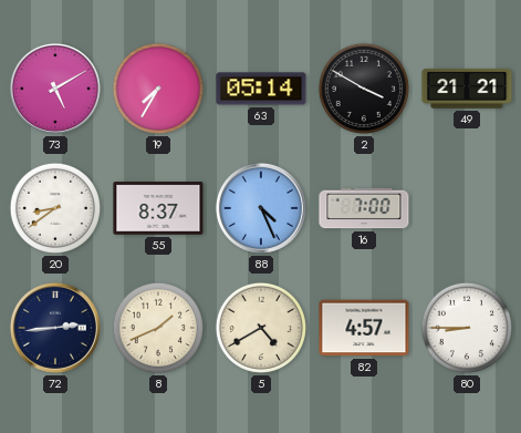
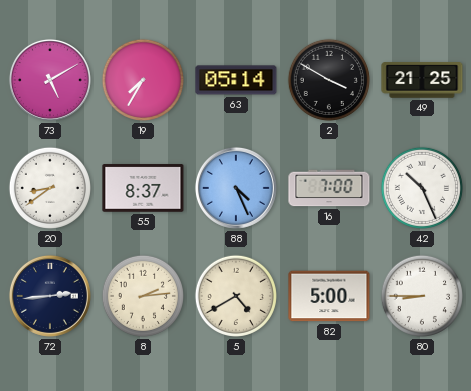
49: 21:21 -> 21:25
42: none -> 10:26
8: 1:41 -> 2:14
82: 4:57 -> 5:00
